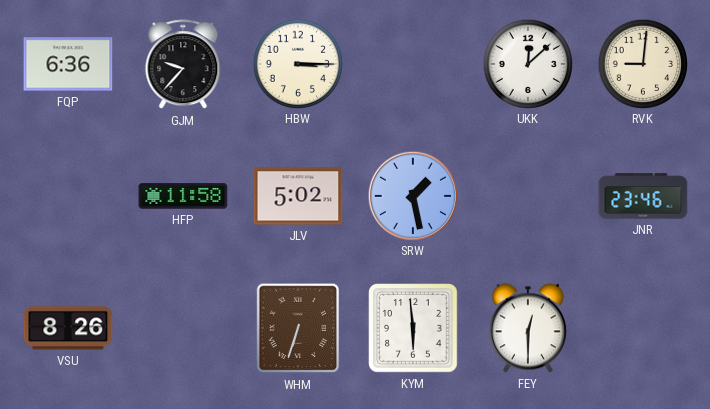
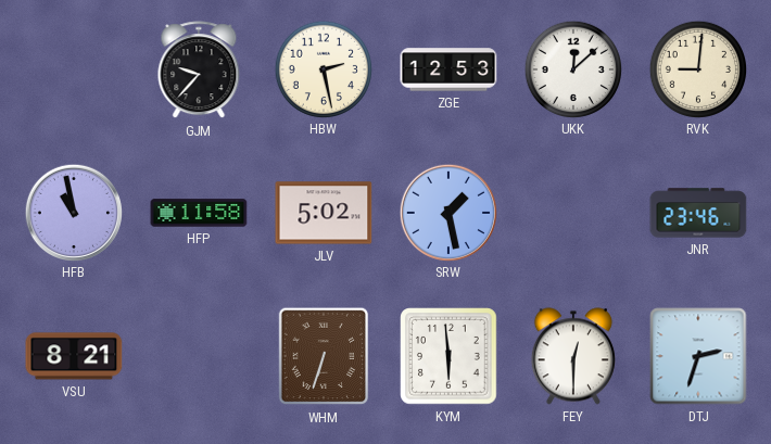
FQP: 6:36 -> none
HBW: 3:15 -> 2:28
ZGE: none -> 12:53
HFB: none -> 10:58
VSU: 8:26 -> 8:21
DTJ: none -> 2:33
